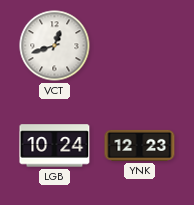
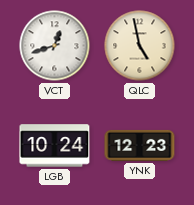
QLC: none -> 4:58
